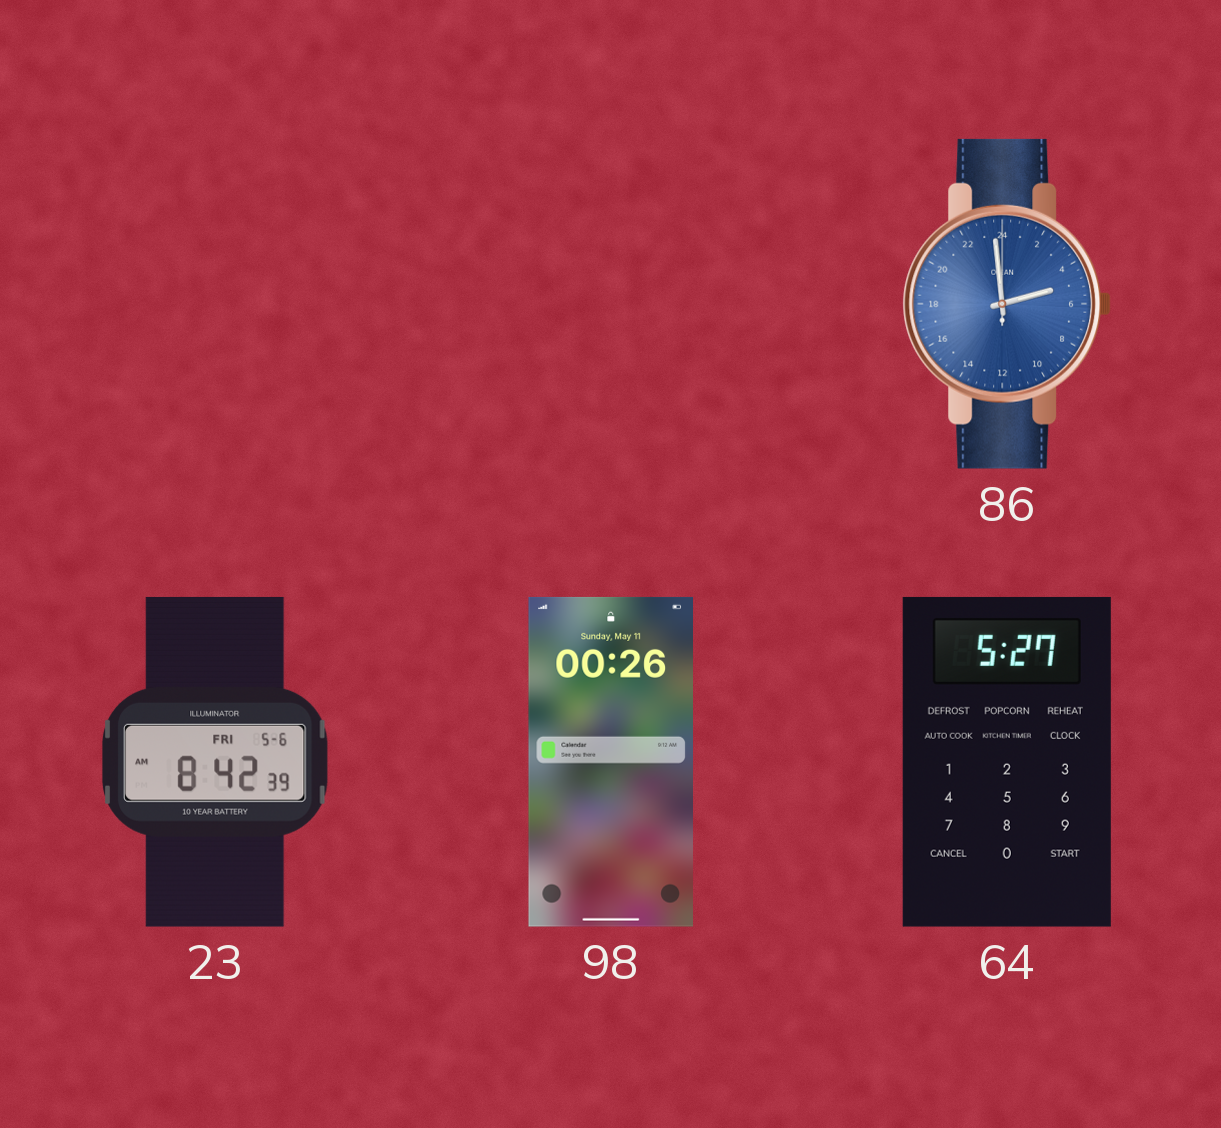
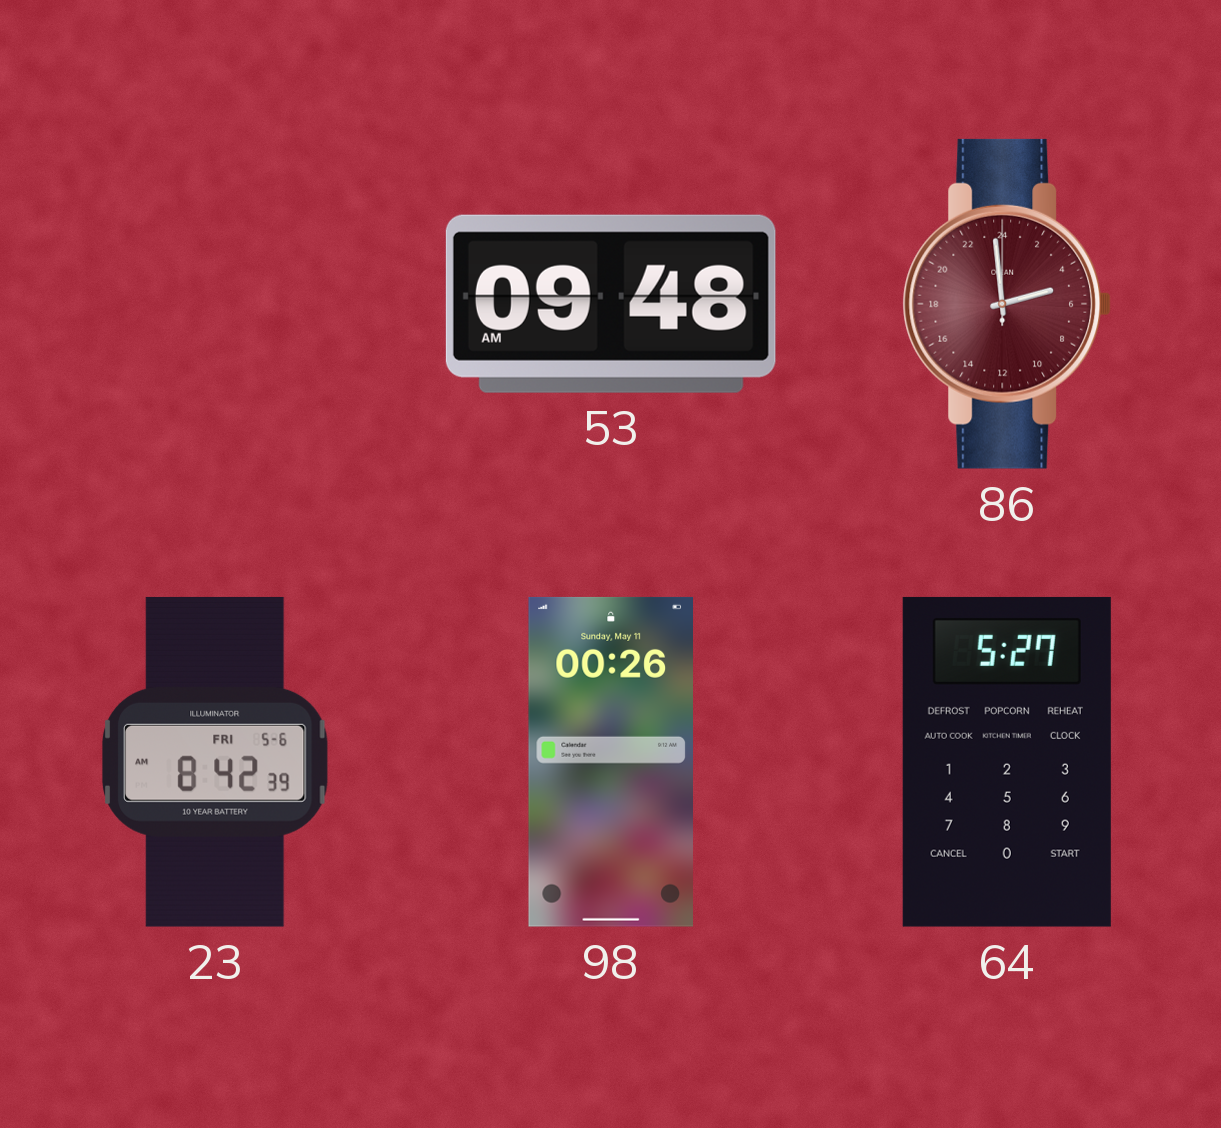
53: none -> 09:48
86 dial: blue -> burgundy
